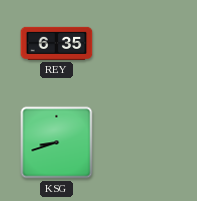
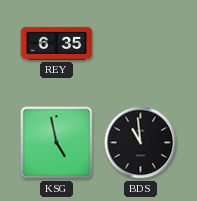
KSG: 8:42 -> 4:58
BDS: none -> 10:59
